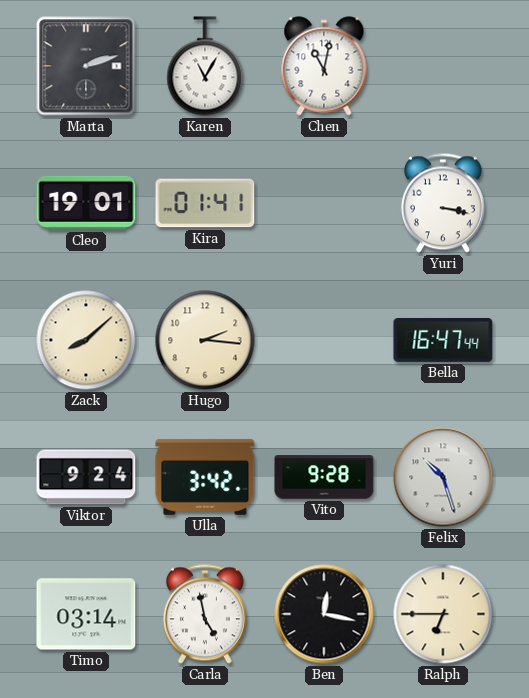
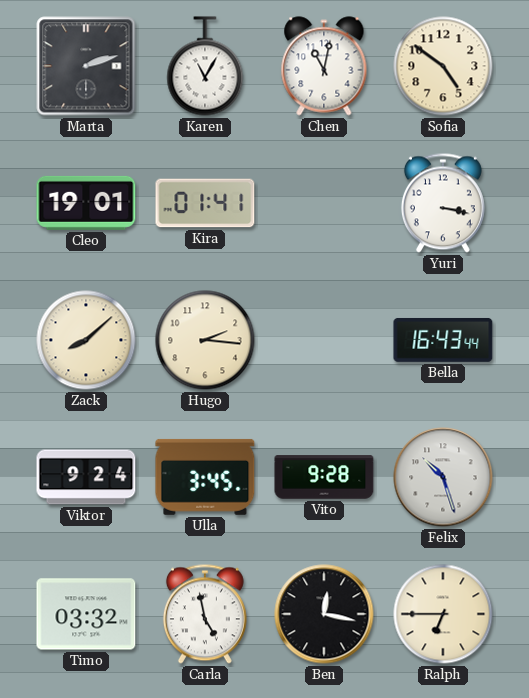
Sofia: none -> 4:51
Bella: 16:47 -> 16:43
Ulla: 3:42 -> 3:45
Timo: 03:14 -> 03:32
